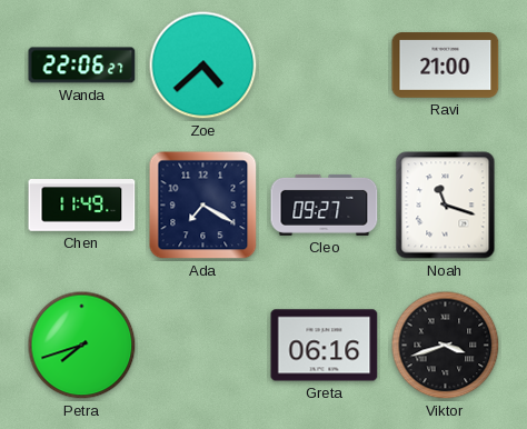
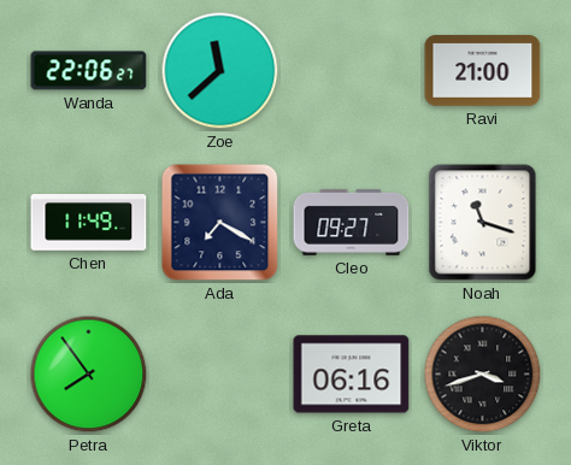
Zoe: 4:38 -> 11:38
Petra: 7:42 -> 7:54
